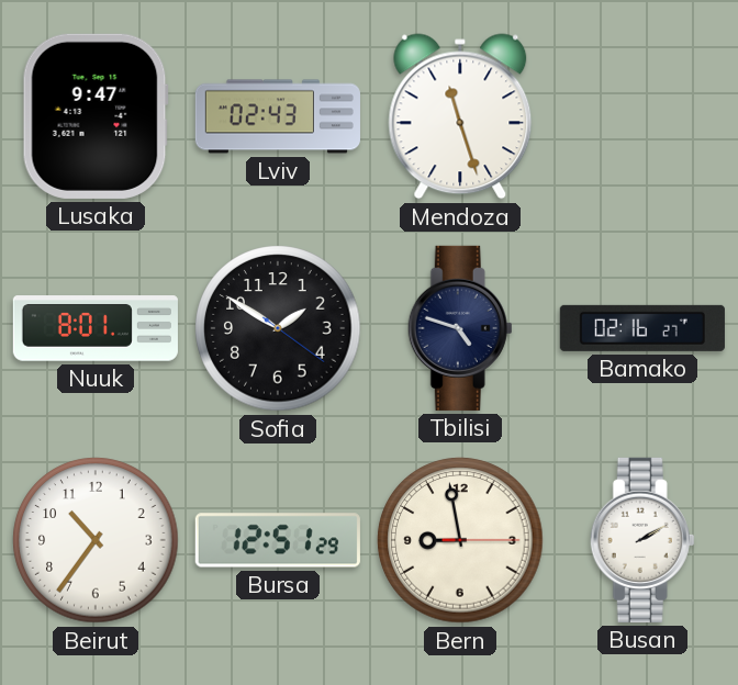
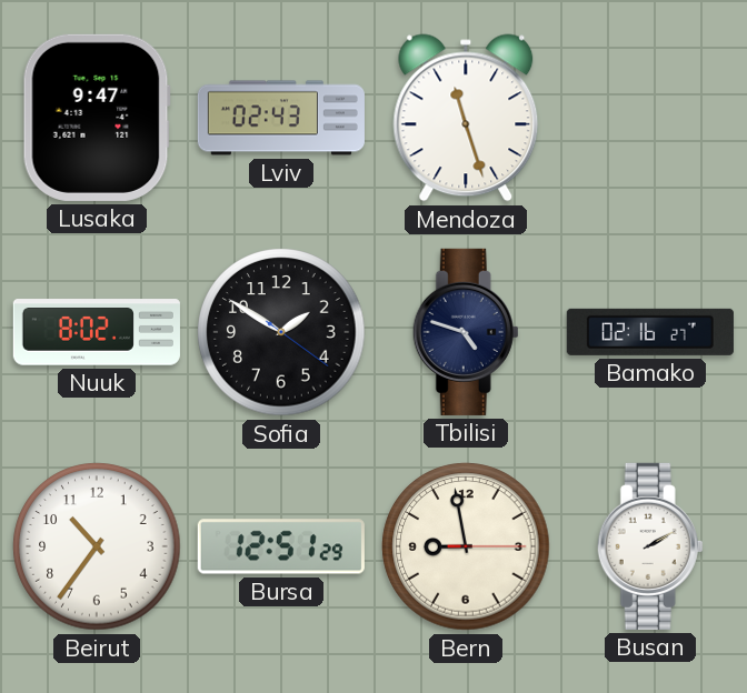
Nuuk: 8:01 -> 8:02
